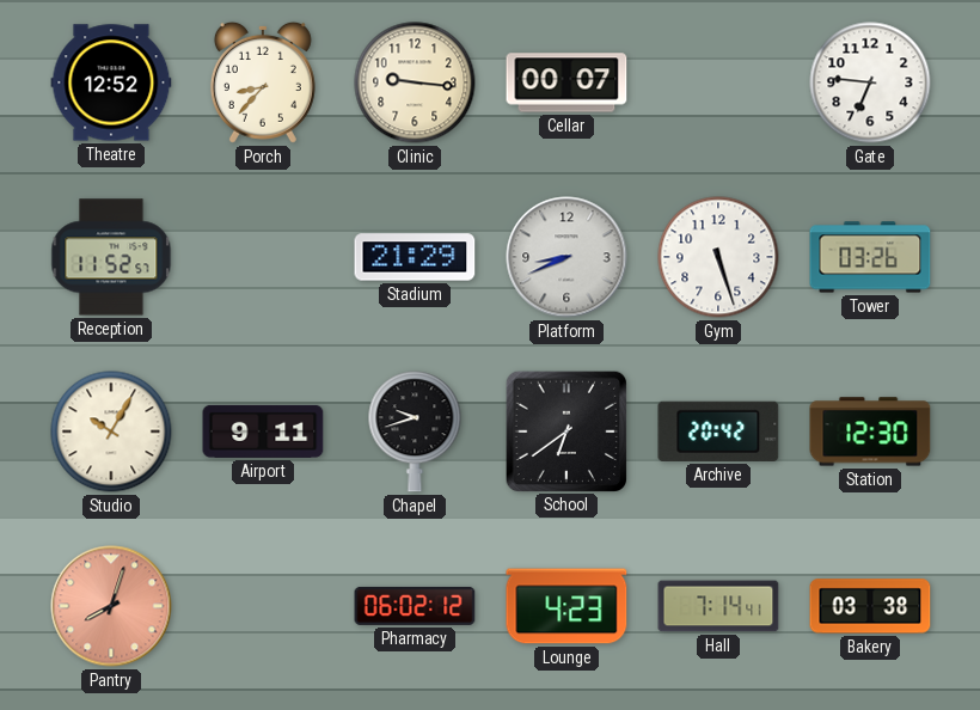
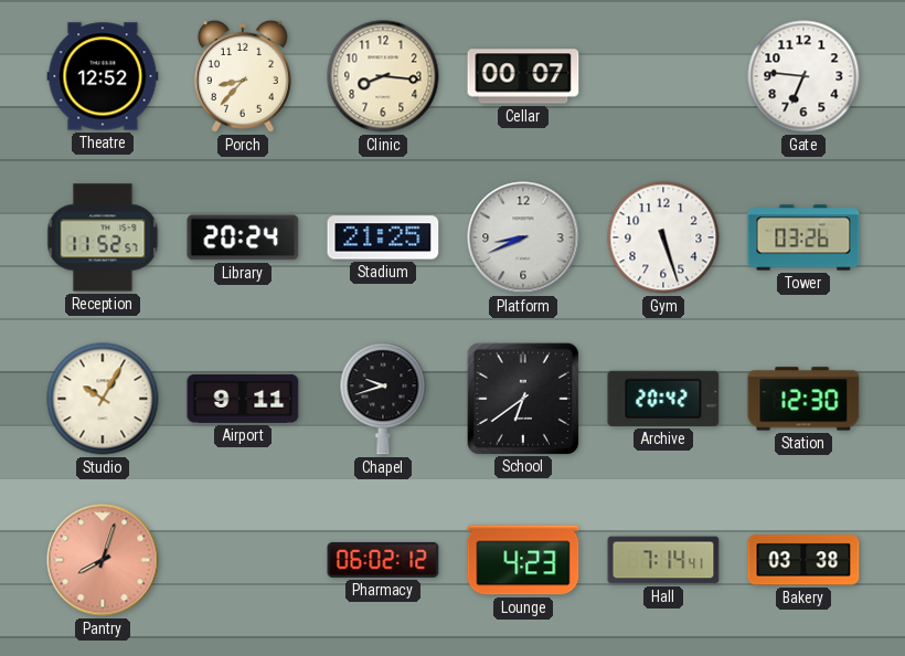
Clinic: 9:16 -> 8:16
Library: none -> 20:24
Stadium: 21:29 -> 21:25
